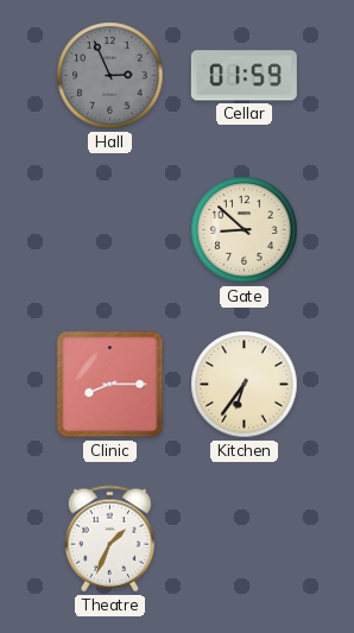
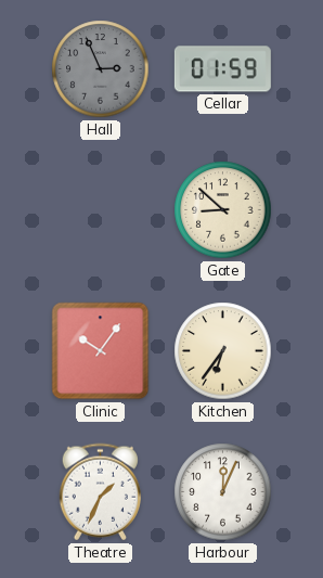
Clinic: 8:15 -> 10:06
Harbour: none -> 12:04
